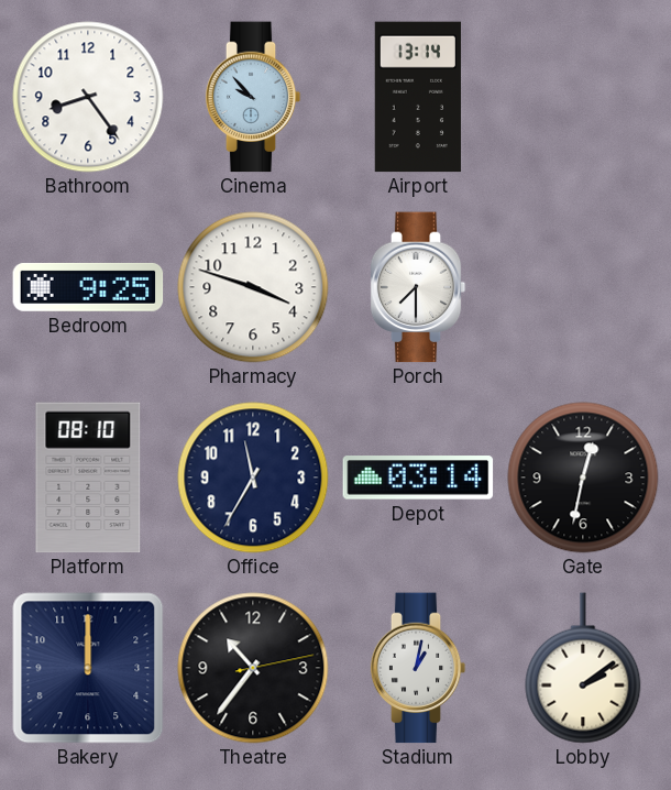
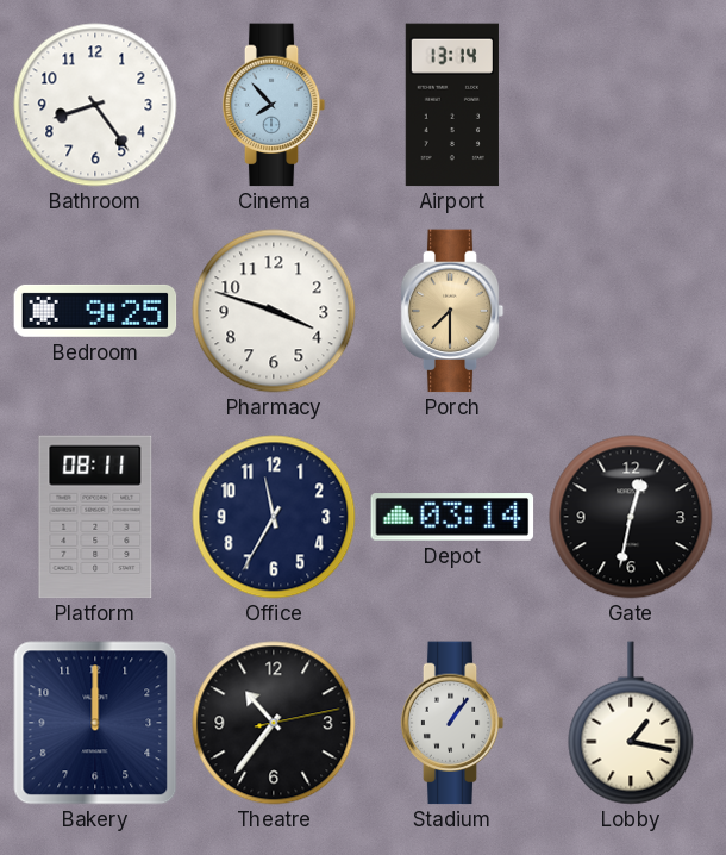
Cinema: 9:53 -> 7:53
Porch dial: white -> champagne
Platform: 08:10 -> 08:11
Stadium: 1:02 -> 1:06
Lobby: 2:09 -> 1:17
